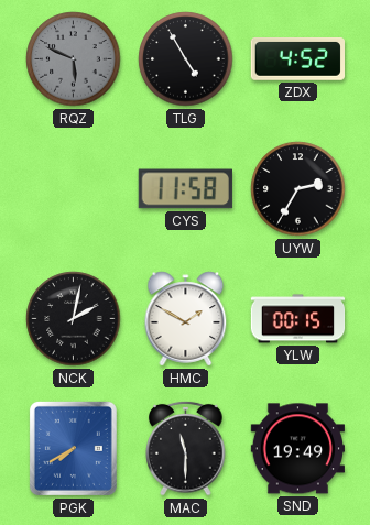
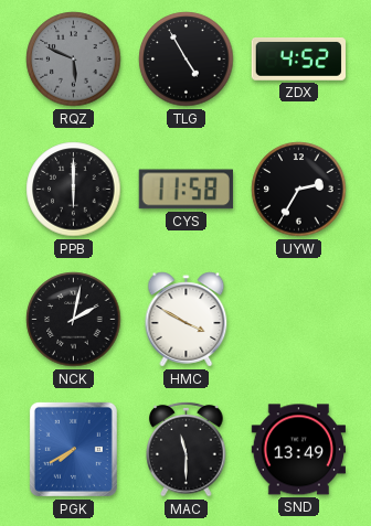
PPB: none -> 6:00
HMC: 1:50 -> 3:50
YLW: 00:15 -> none
SND: 19:49 -> 13:49
